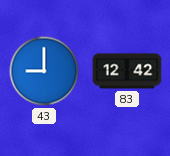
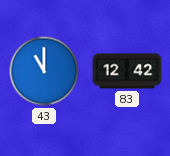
43: 9:00 -> 11:00
